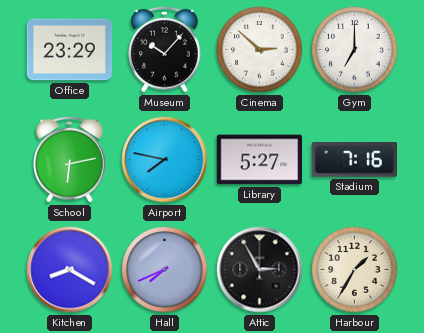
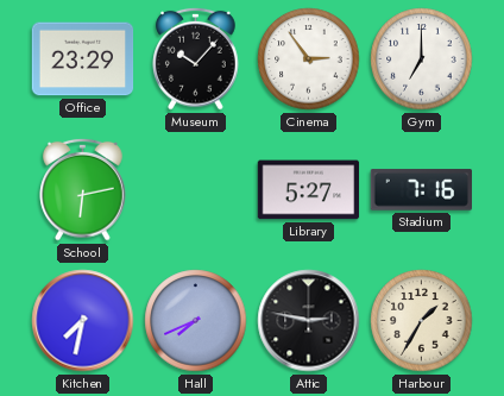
Cinema: 2:52 -> 2:54
Airport: 7:47 -> none
Kitchen: 8:20 -> 7:32
Attic: 2:55 -> 2:47
